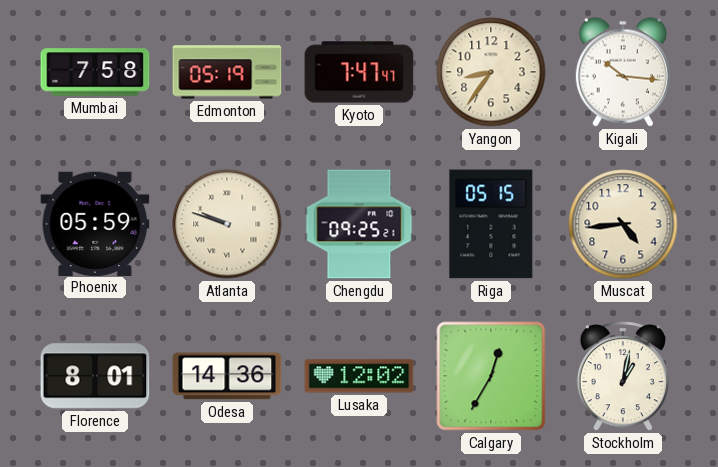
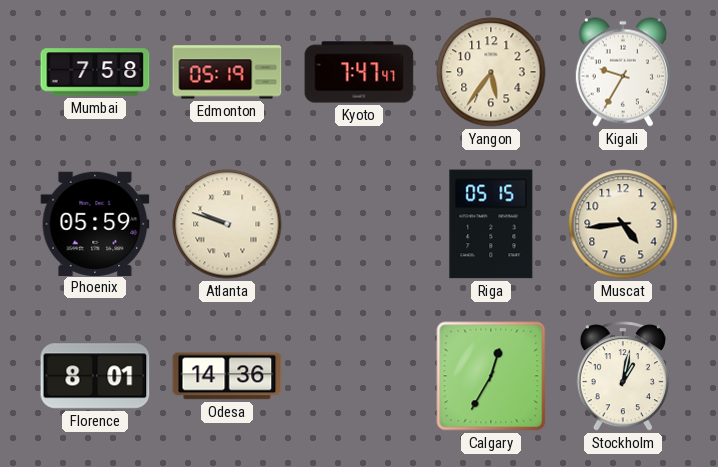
Yangon: 8:36 -> 5:36
Kigali: 10:16 -> 9:35
Chengdu: 09:25 -> none
Lusaka: 12:02 -> none
